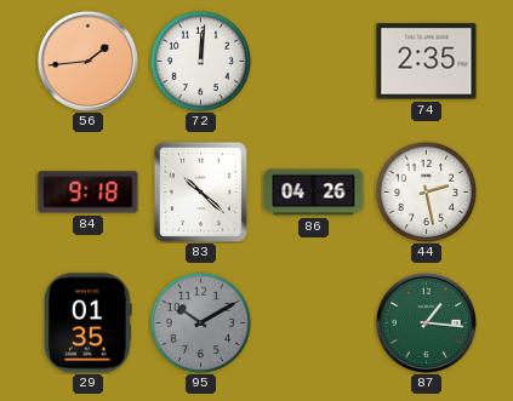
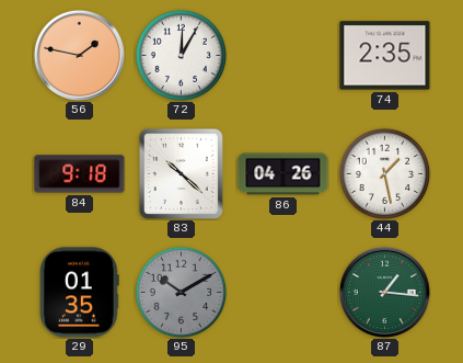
56: 1:44 -> 1:47
72: 12:01 -> 12:05
44: 2:28 -> 1:28
